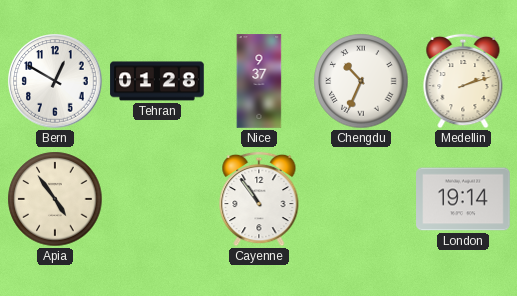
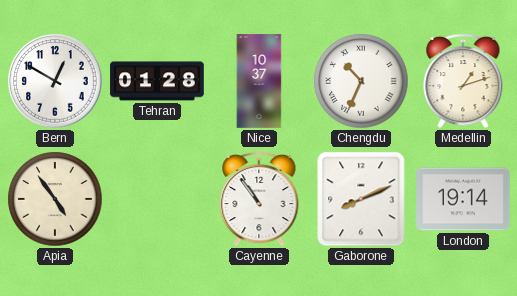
Nice: 9:37 -> 10:37
Medellin: 2:12 -> 1:12
Gaborone: none -> 8:11
